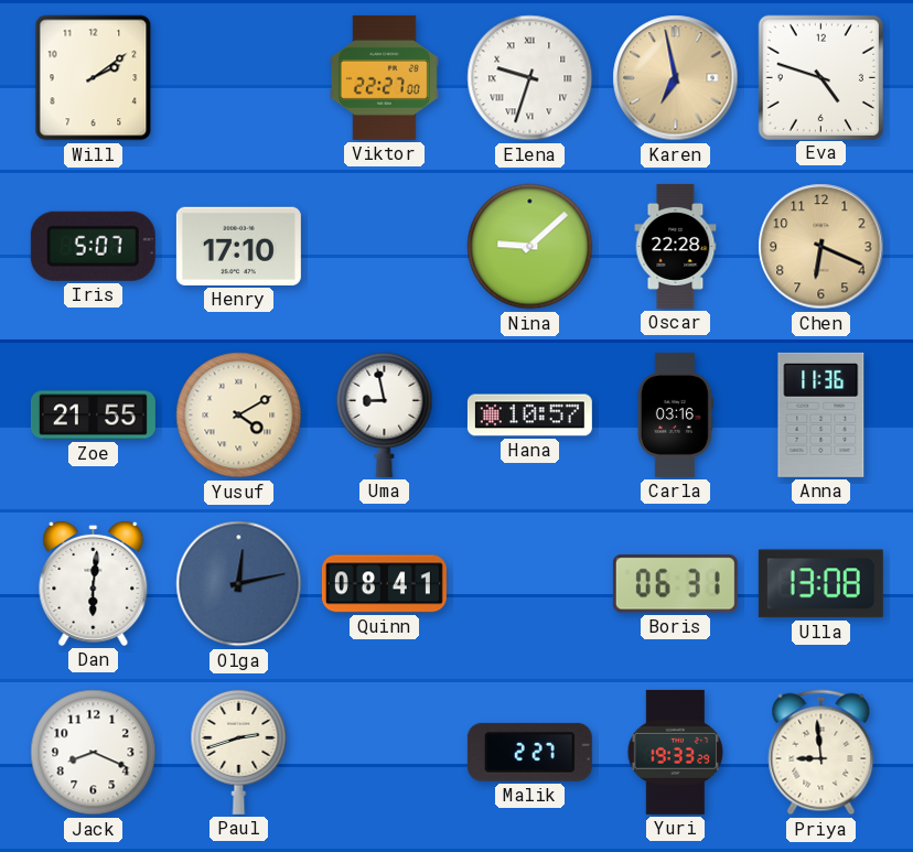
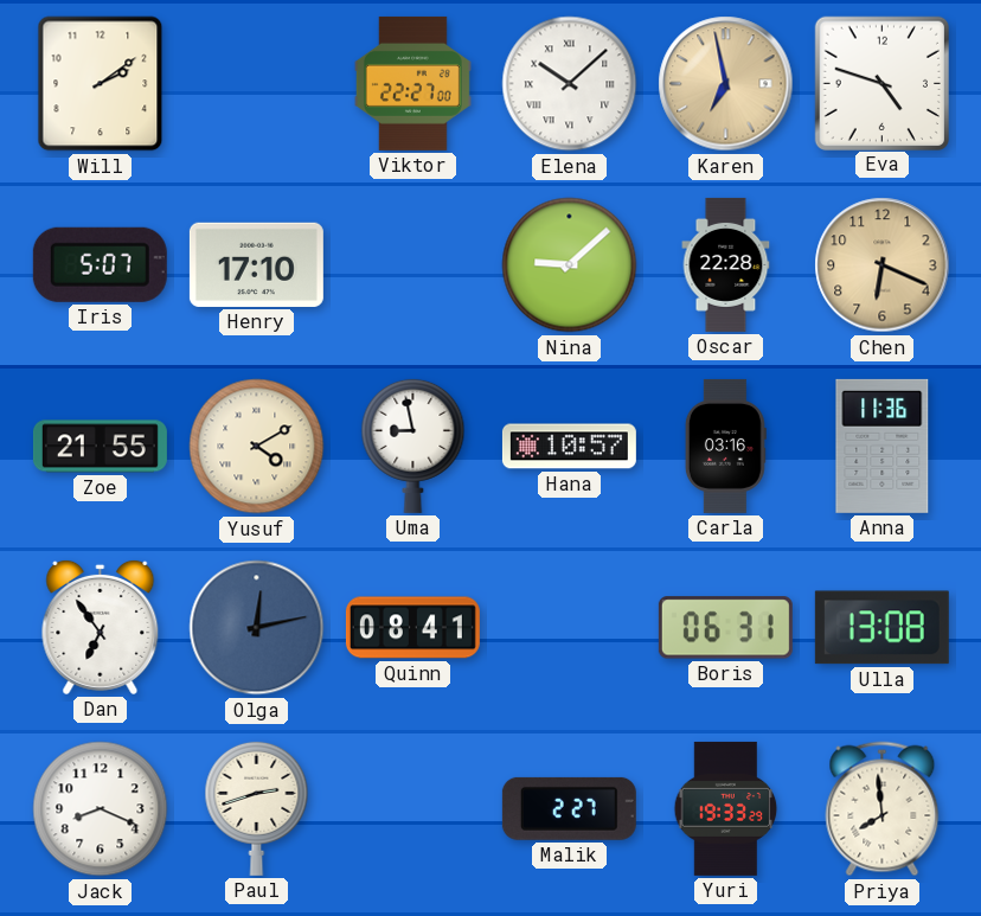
Elena: 9:33 -> 10:08
Dan: 6:01 -> 6:54
Priya: 8:59 -> 7:59
